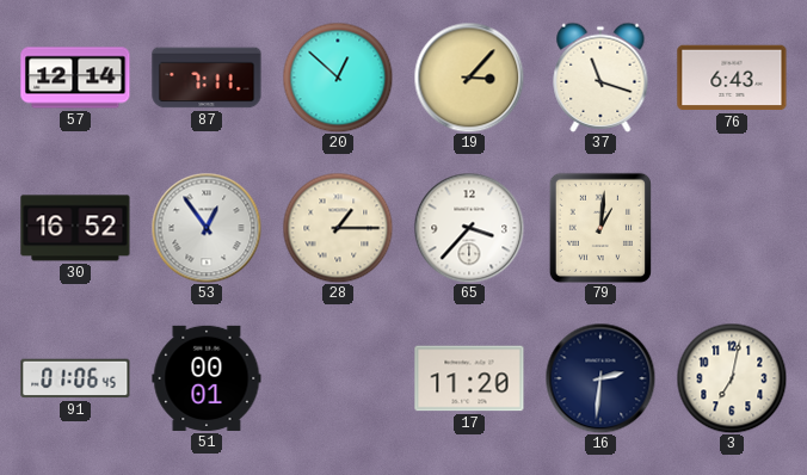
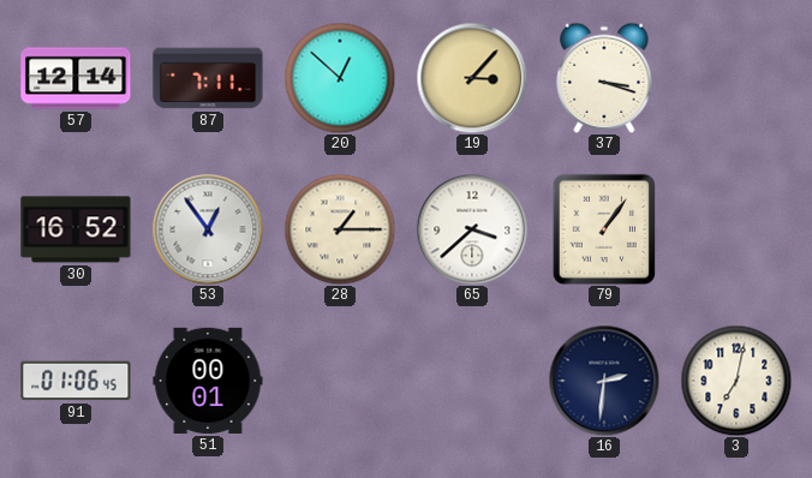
37: 11:18 -> 3:18
76: 6:43 -> none
65: 3:37 -> 3:38
79: 1:01 -> 1:06
17: 11:20 -> none
